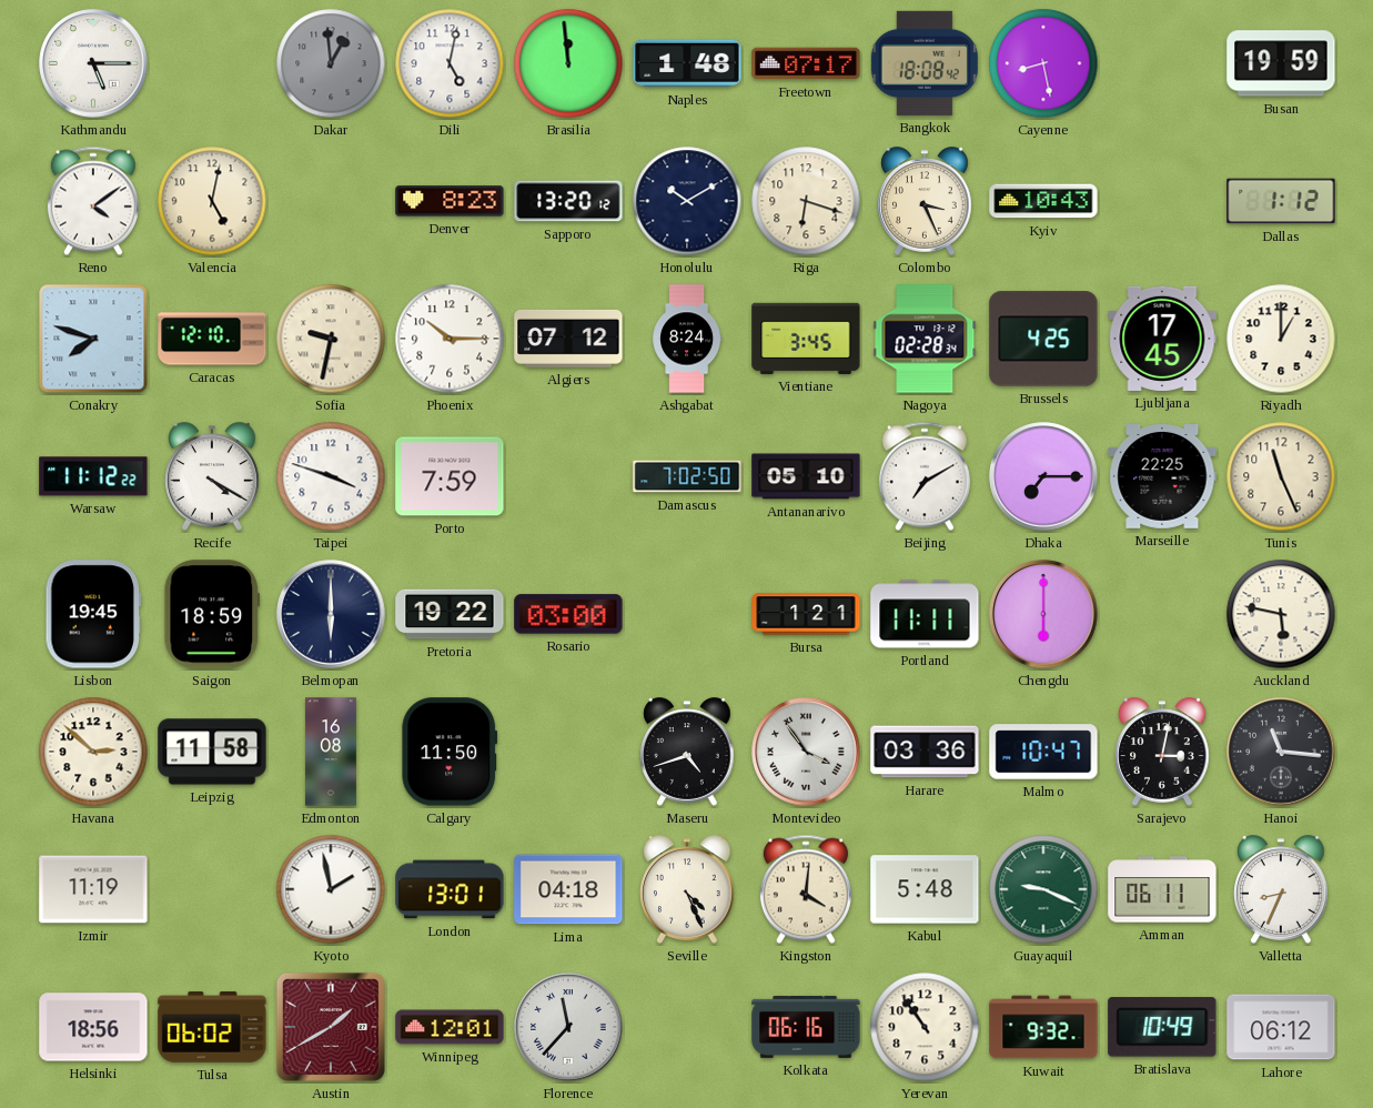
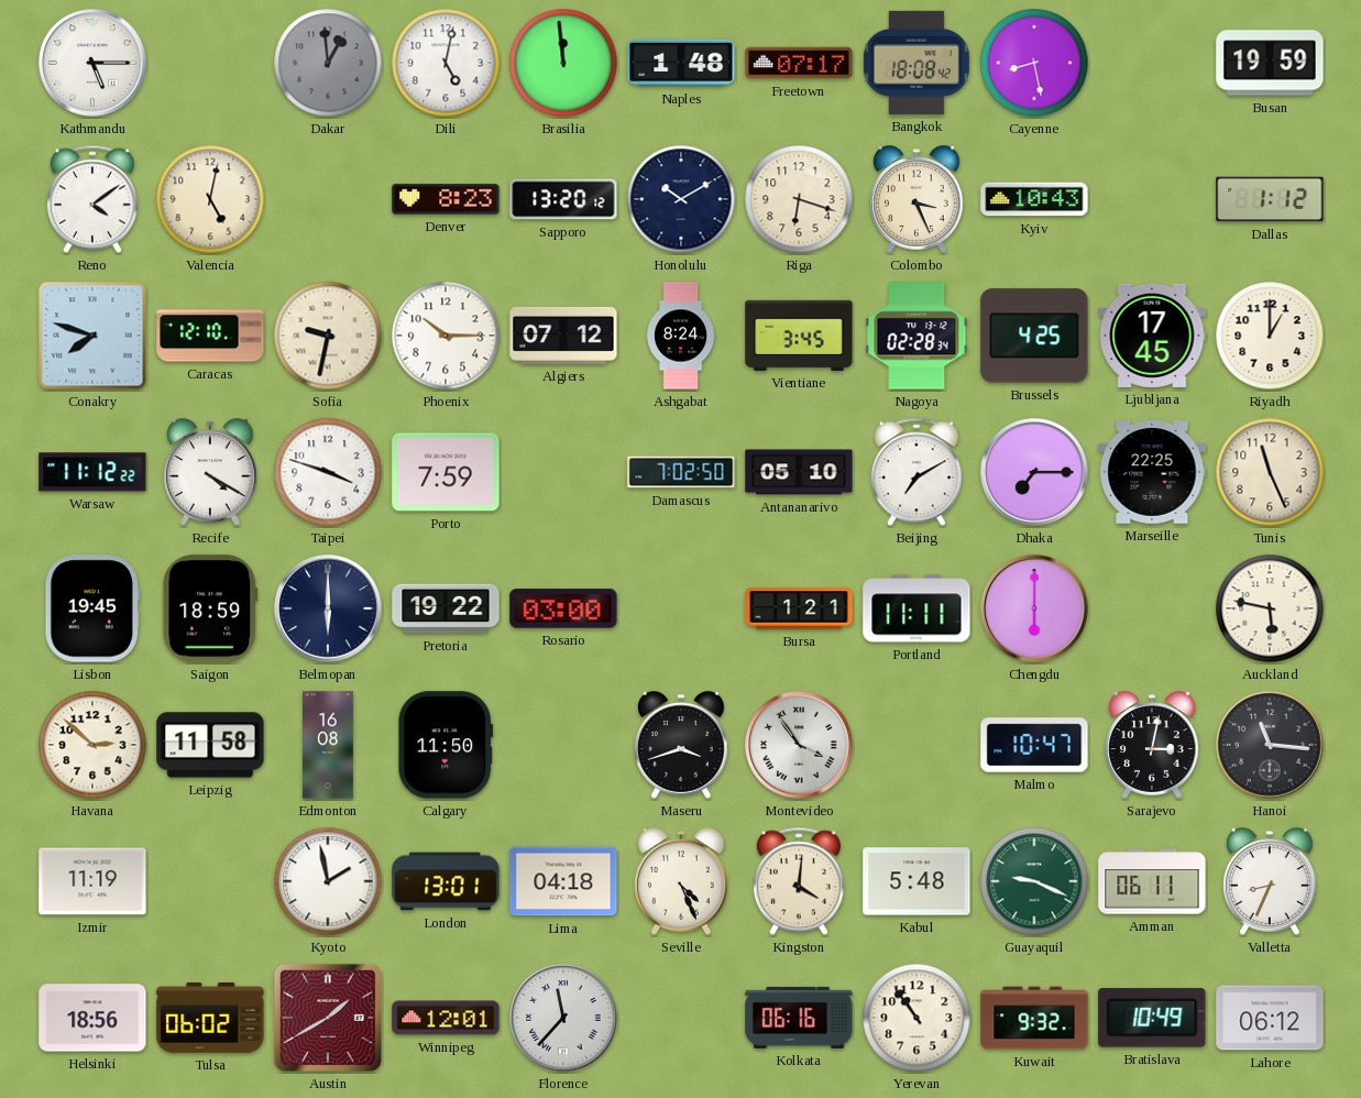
Maseru: 4:42 -> 3:42
Harare: 03:36 -> none
